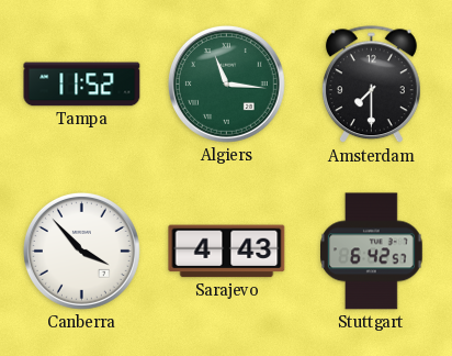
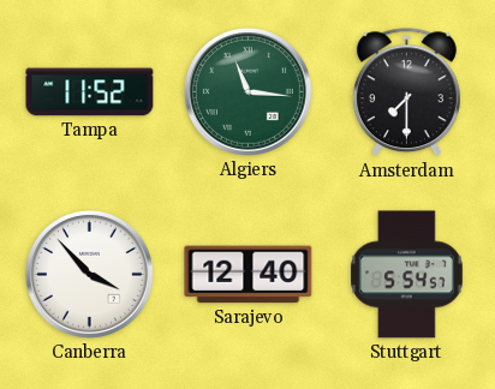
Sarajevo: 4:43 -> 12:40
Stuttgart: 6:42 -> 5:54
